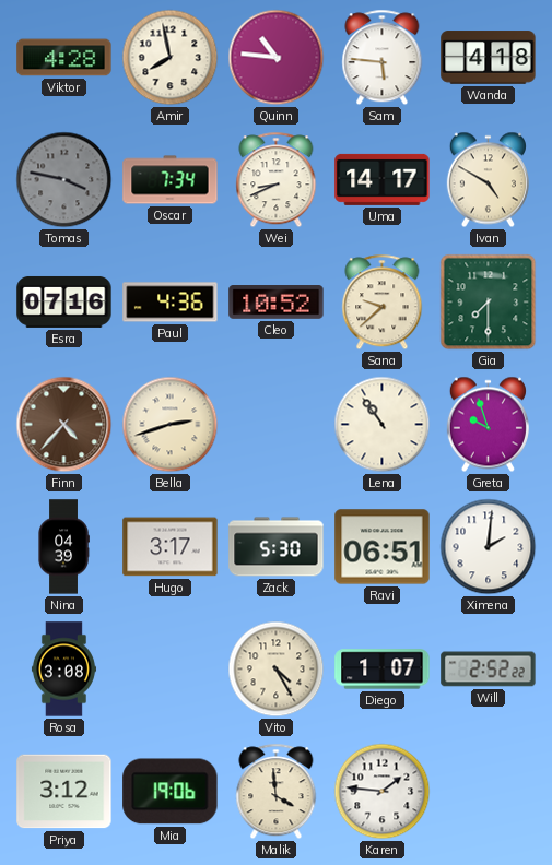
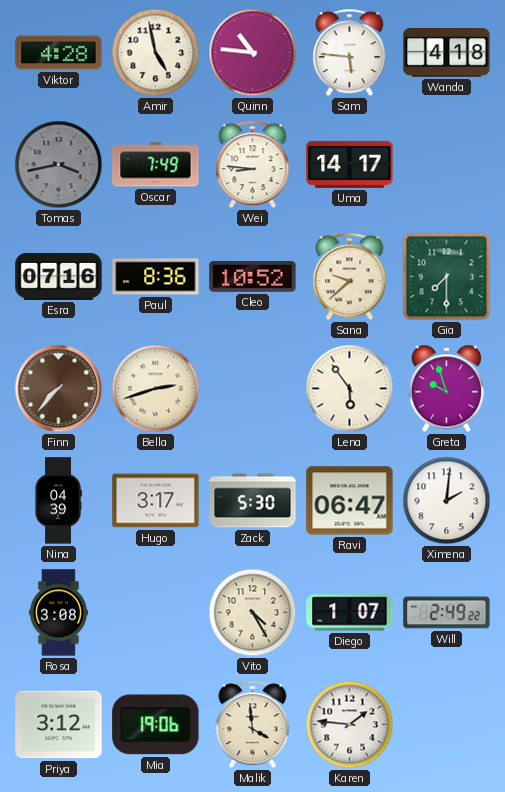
Amir: 7:58 -> 4:58
Tomas: 3:47 -> 3:43
Oscar: 7:34 -> 7:49
Wei: 8:41 -> 8:46
Ivan: 4:50 -> none
Paul: 4:36 -> 8:36
Finn: 4:37 -> 7:37
Lena: 10:54 -> 5:54
Ravi: 06:51 -> 06:47
Will: 2:52 -> 2:49
